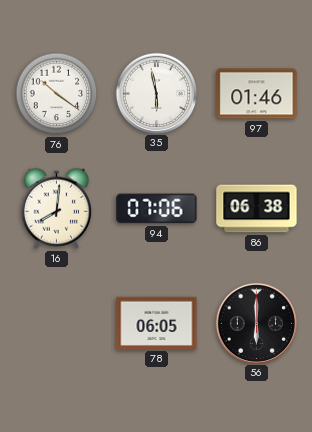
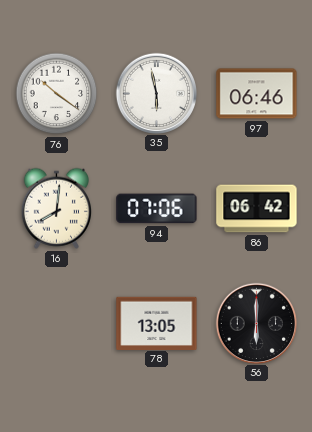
97: 01:46 -> 06:46
86: 06:38 -> 06:42
78: 06:05 -> 13:05
